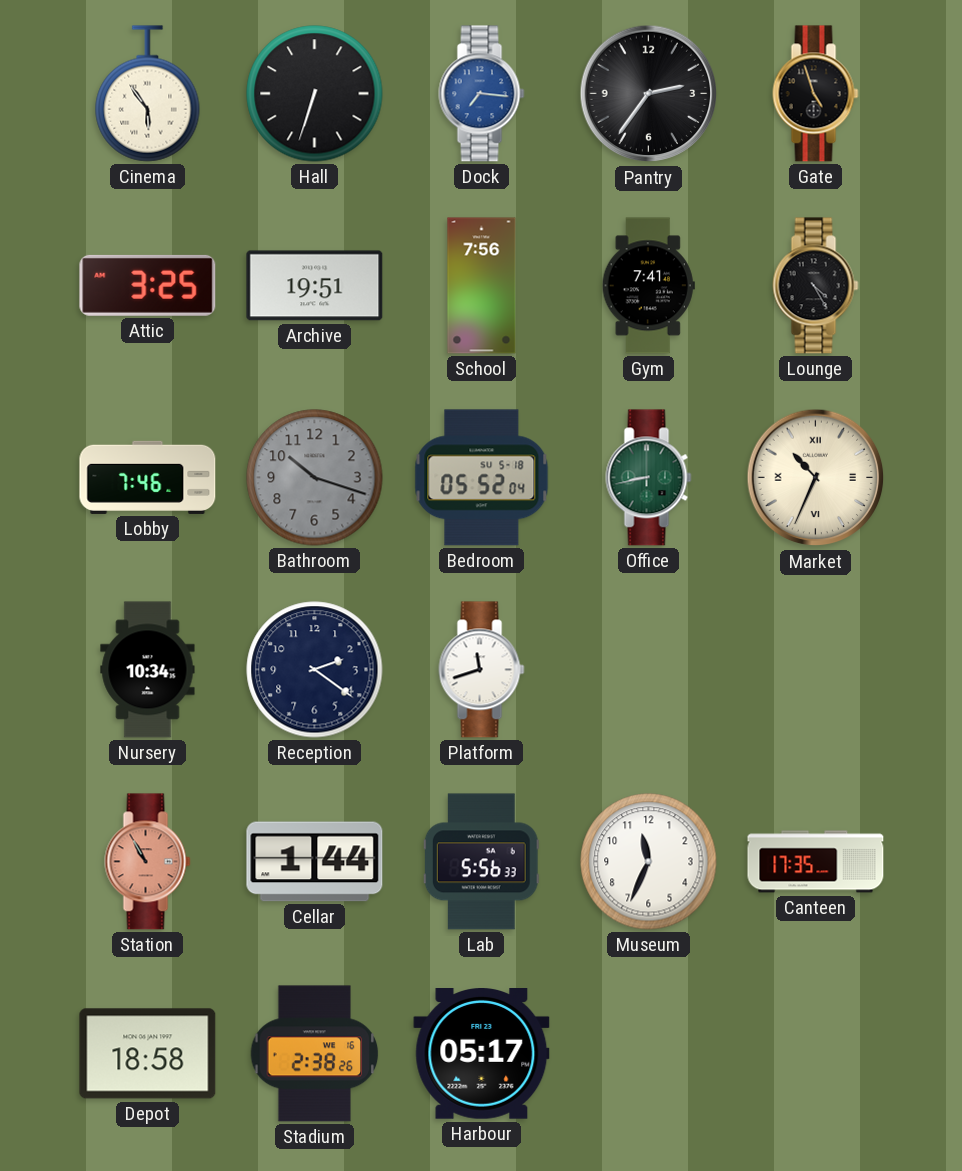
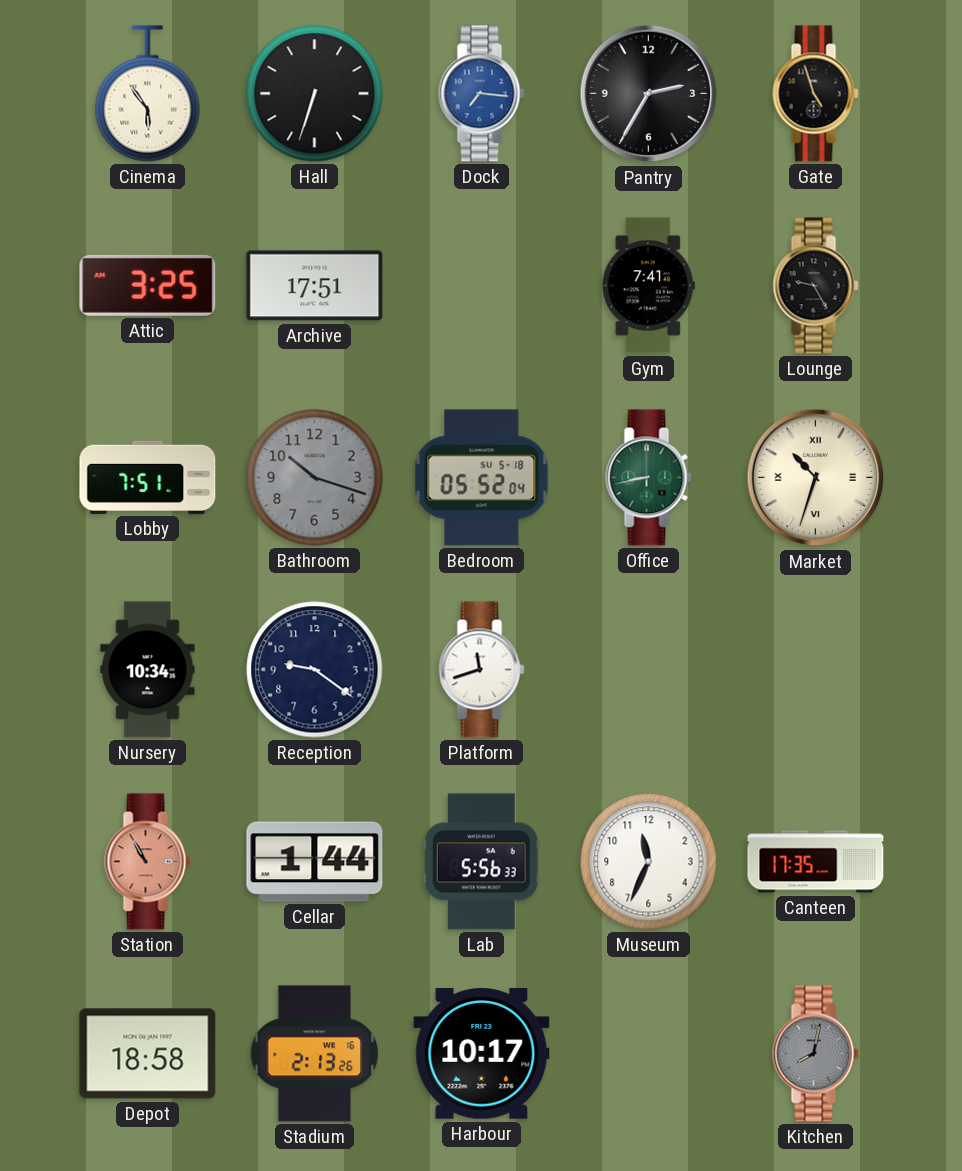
Pantry: 2:36 -> 2:35
Archive: 19:51 -> 17:51
School: 7:56 -> none
Lounge: 4:25 -> 9:25
Lobby: 7:46 -> 7:51
Market: 10:34 -> 10:33
Reception: 2:21 -> 9:21
Stadium: 2:38 -> 2:13
Harbour: 05:17 -> 10:17
Kitchen: none -> 8:02
